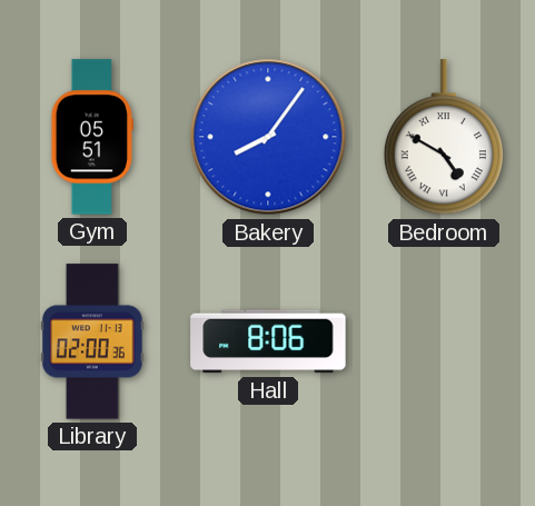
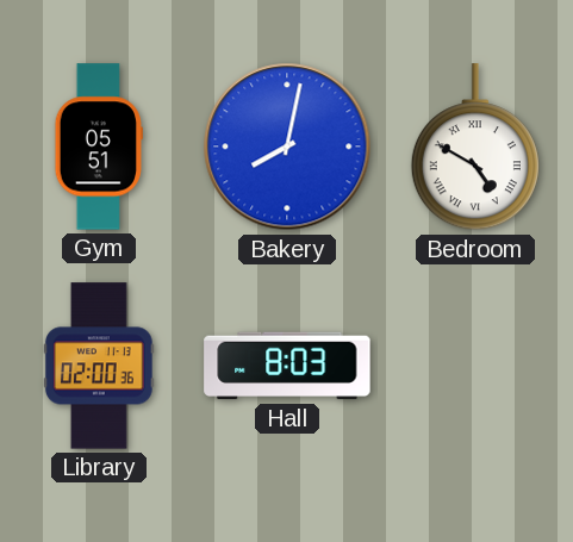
Bakery: 8:06 -> 8:02
Hall: 8:06 -> 8:03
